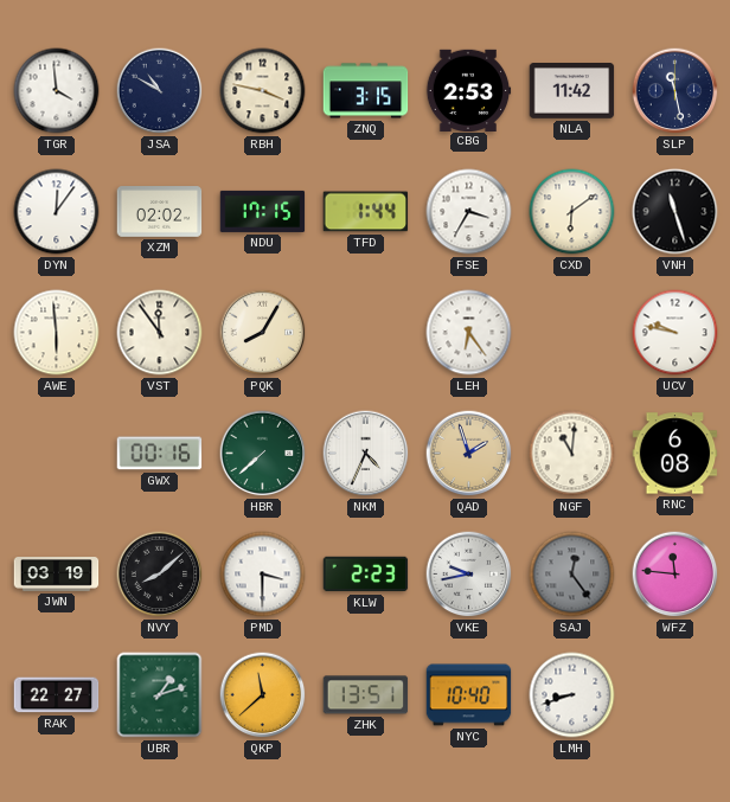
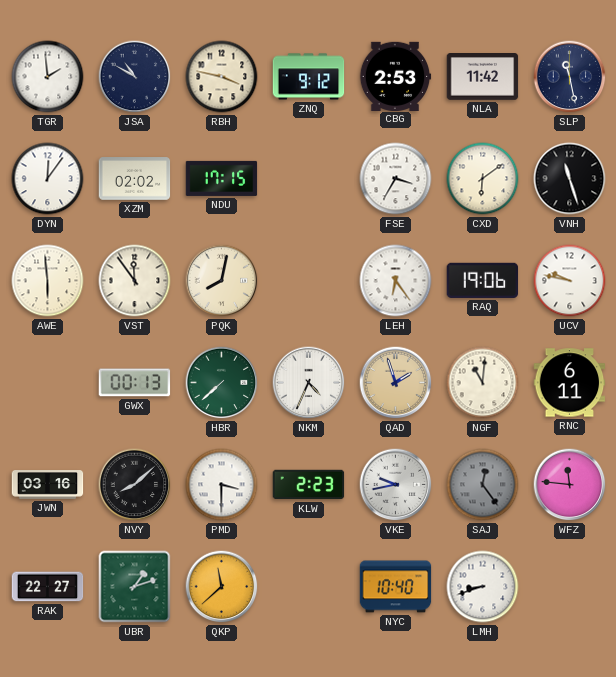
TGR: 3:59 -> 1:59
ZNQ: 3:15 -> 9:12
TFD: 1:44 -> none
PQK: 8:05 -> 8:02
RAQ: none -> 19:06
GWX: 00:16 -> 00:13
RNC: 6:08 -> 6:11
JWN: 03:19 -> 03:16
ZHK: 13:51 -> none
